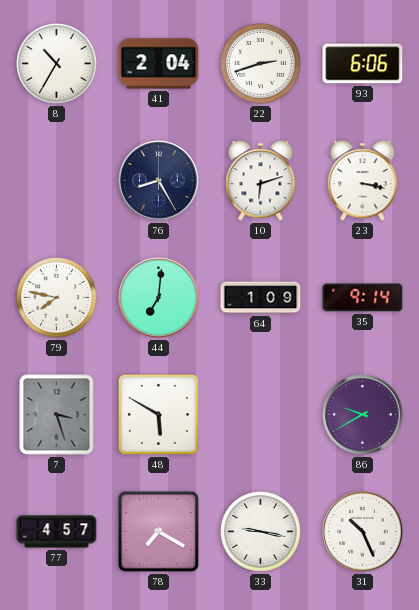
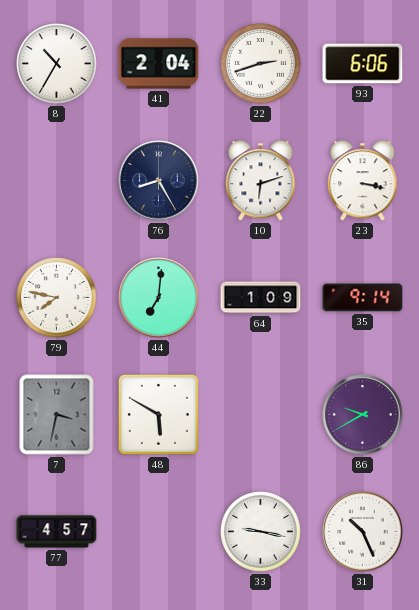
7: 3:27 -> 3:32
78: 7:20 -> none
